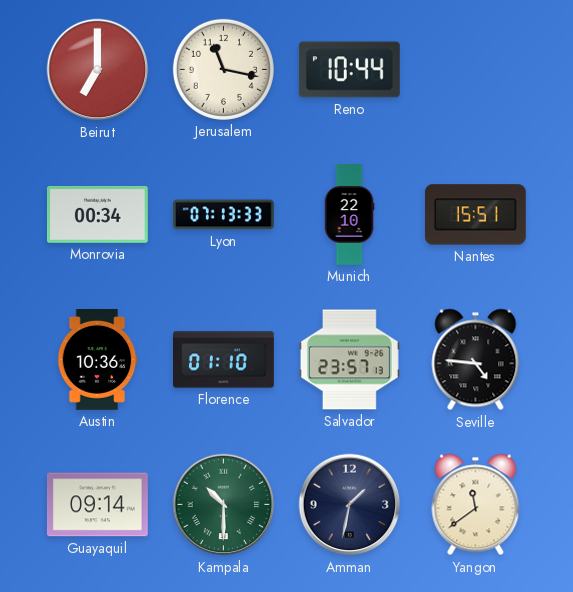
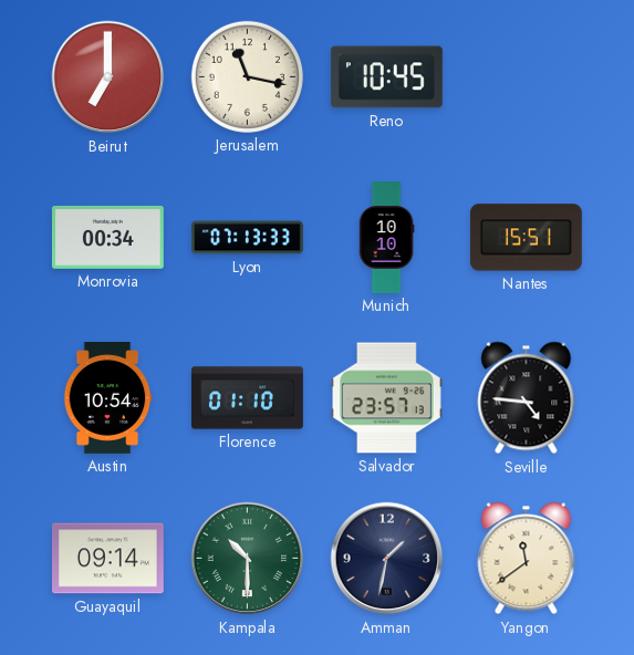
Reno: 10:44 -> 10:45
Munich: 22:10 -> 10:10
Austin: 10:36 -> 10:54
